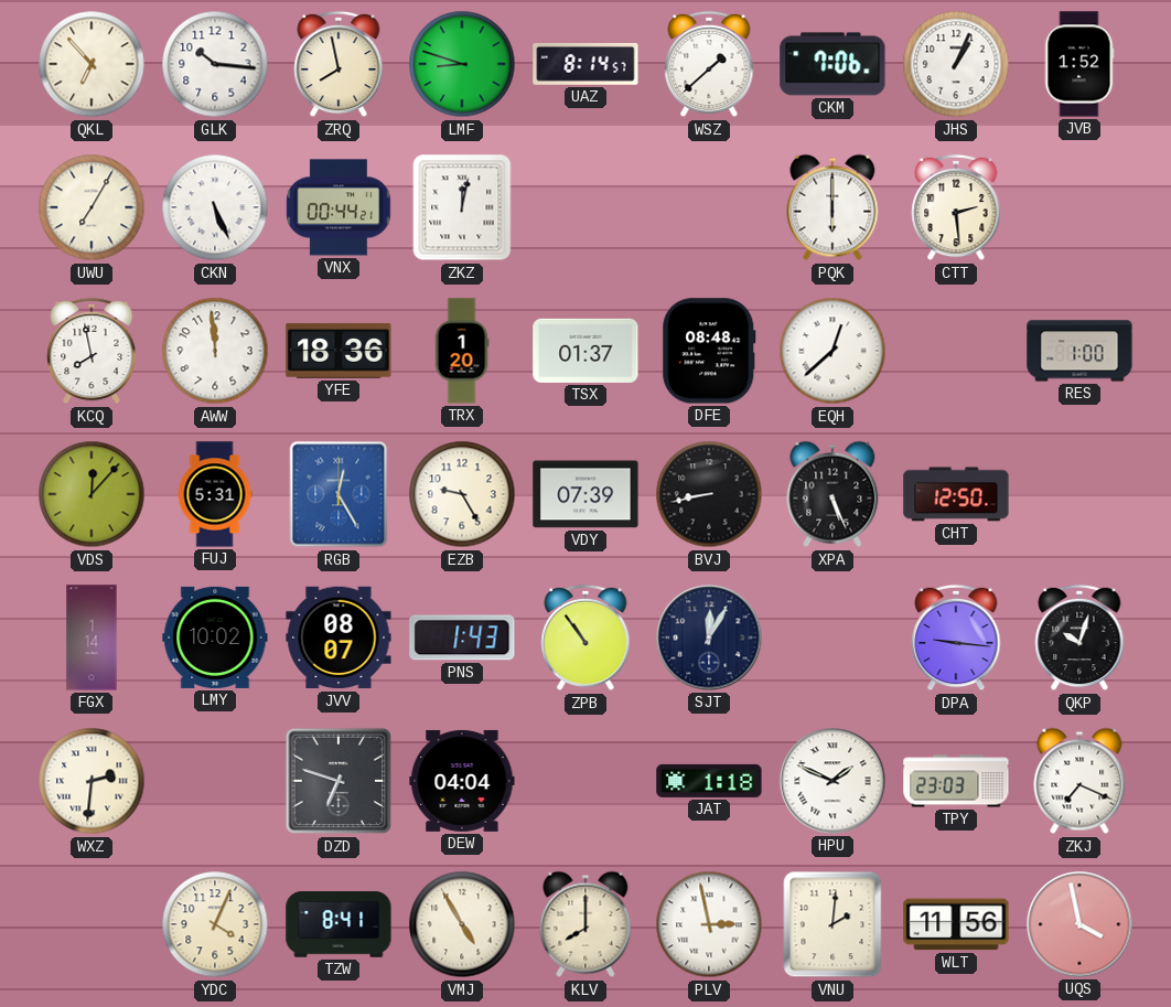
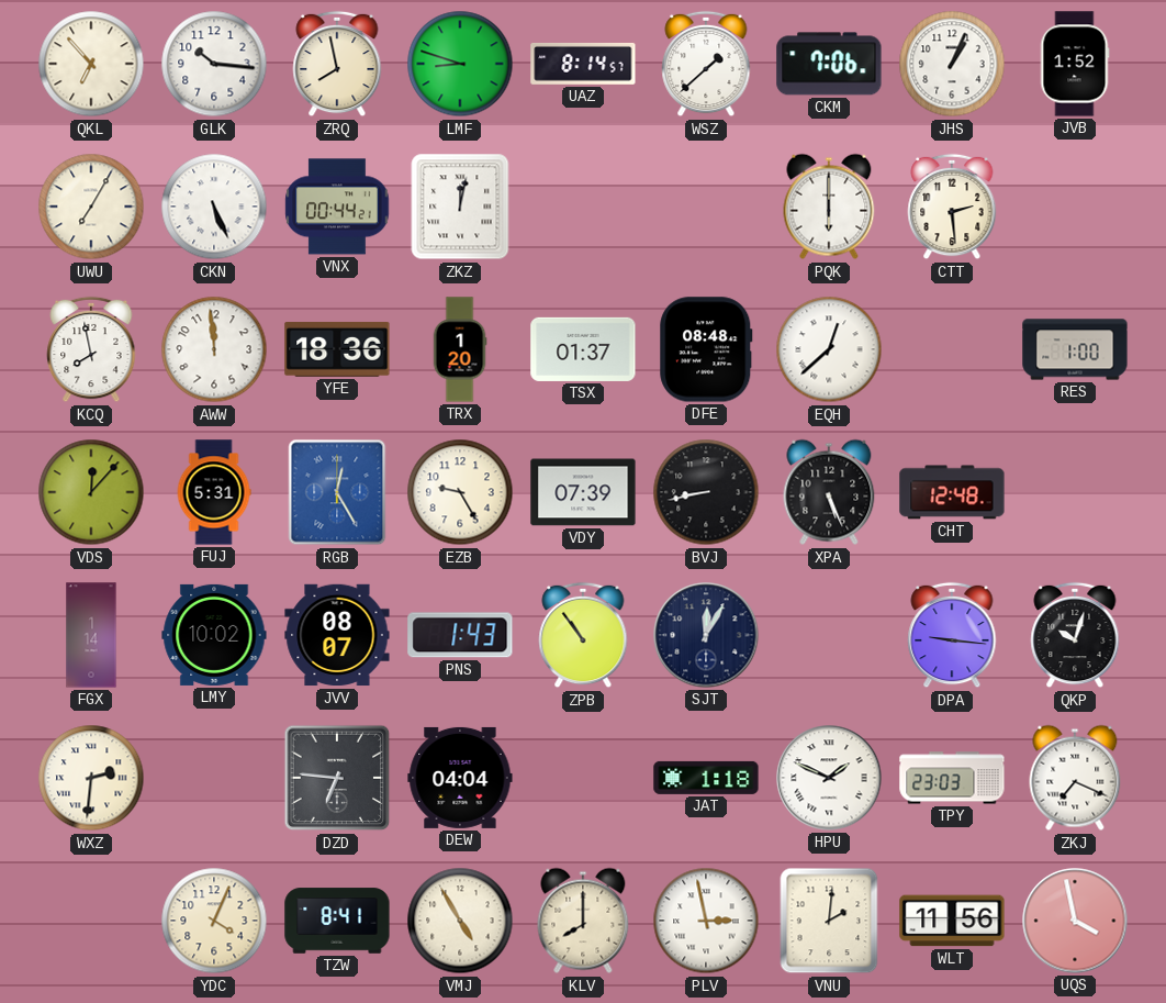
CHT: 12:50 -> 12:48
DZD: 6:48 -> 6:46
